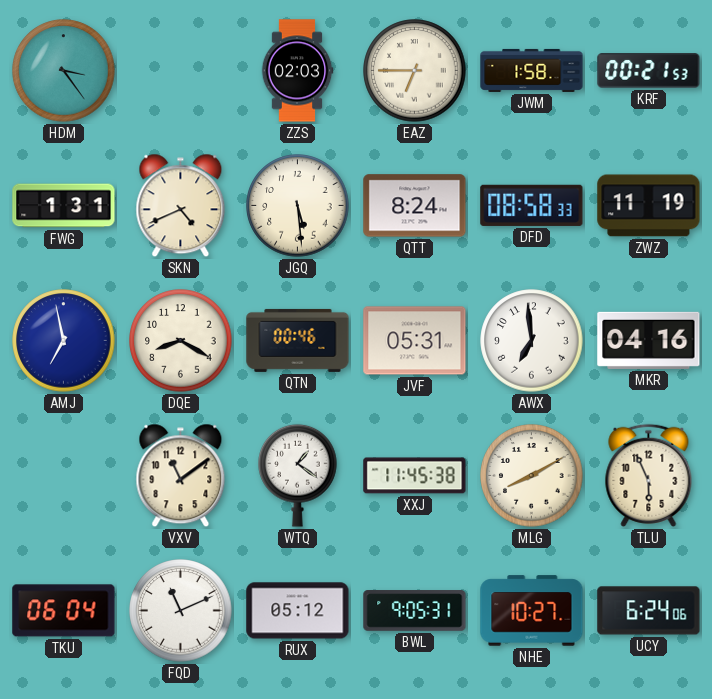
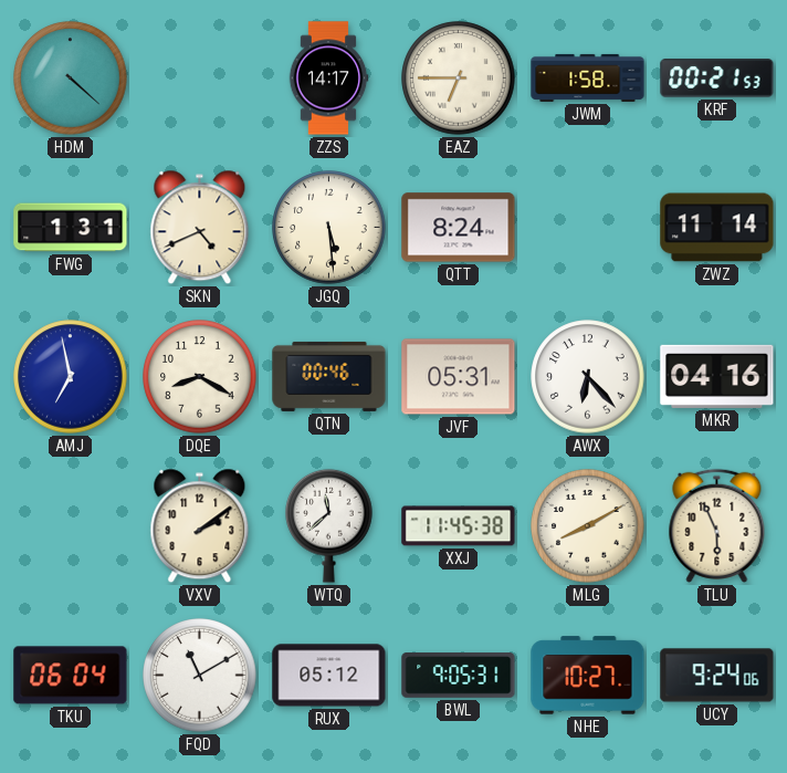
HDM: 3:24 -> 4:22
ZZS: 02:03 -> 14:17
DFD: 08:58 -> none
ZWZ: 11:19 -> 11:14
AWX: 6:59 -> 6:23
VXV: 11:09 -> 2:09
WTQ: 1:21 -> 11:38
FQD: 11:11 -> 11:10
UCY: 6:24 -> 9:24
